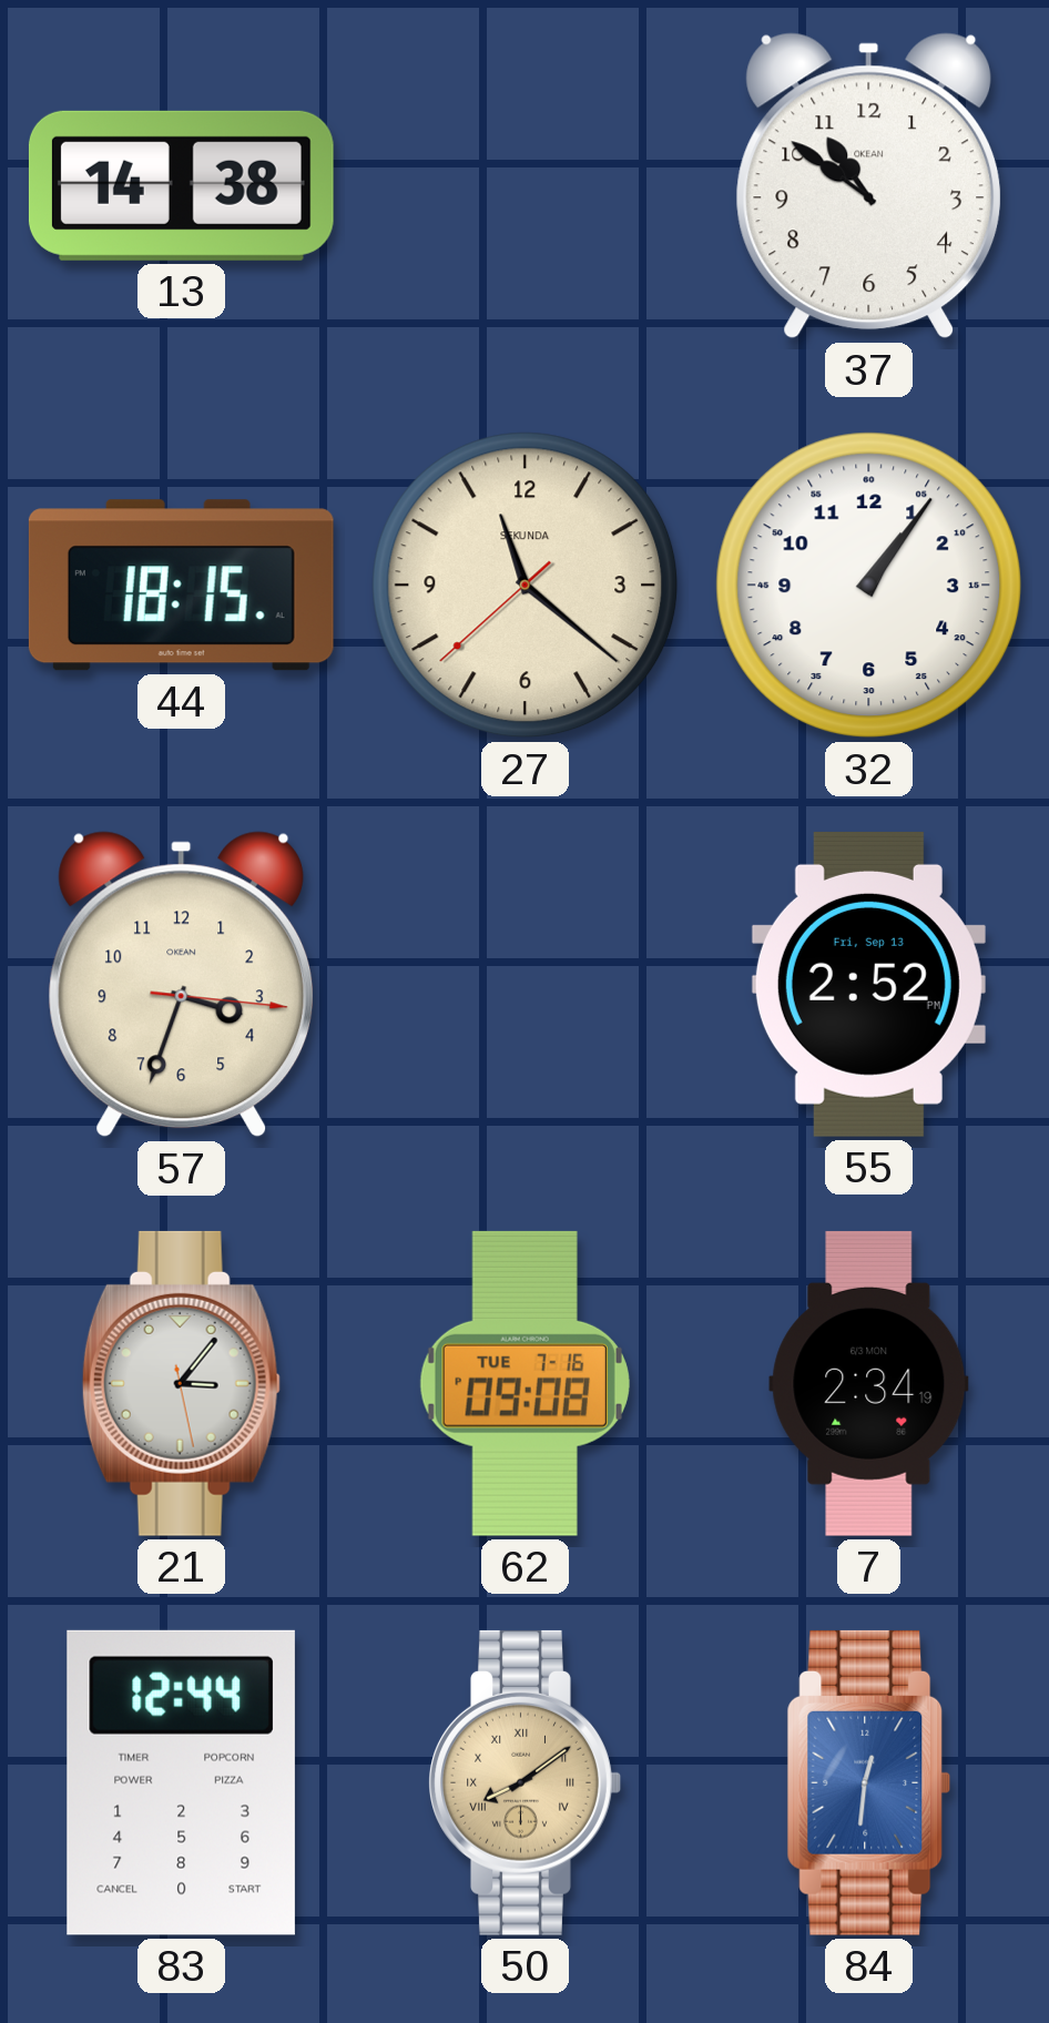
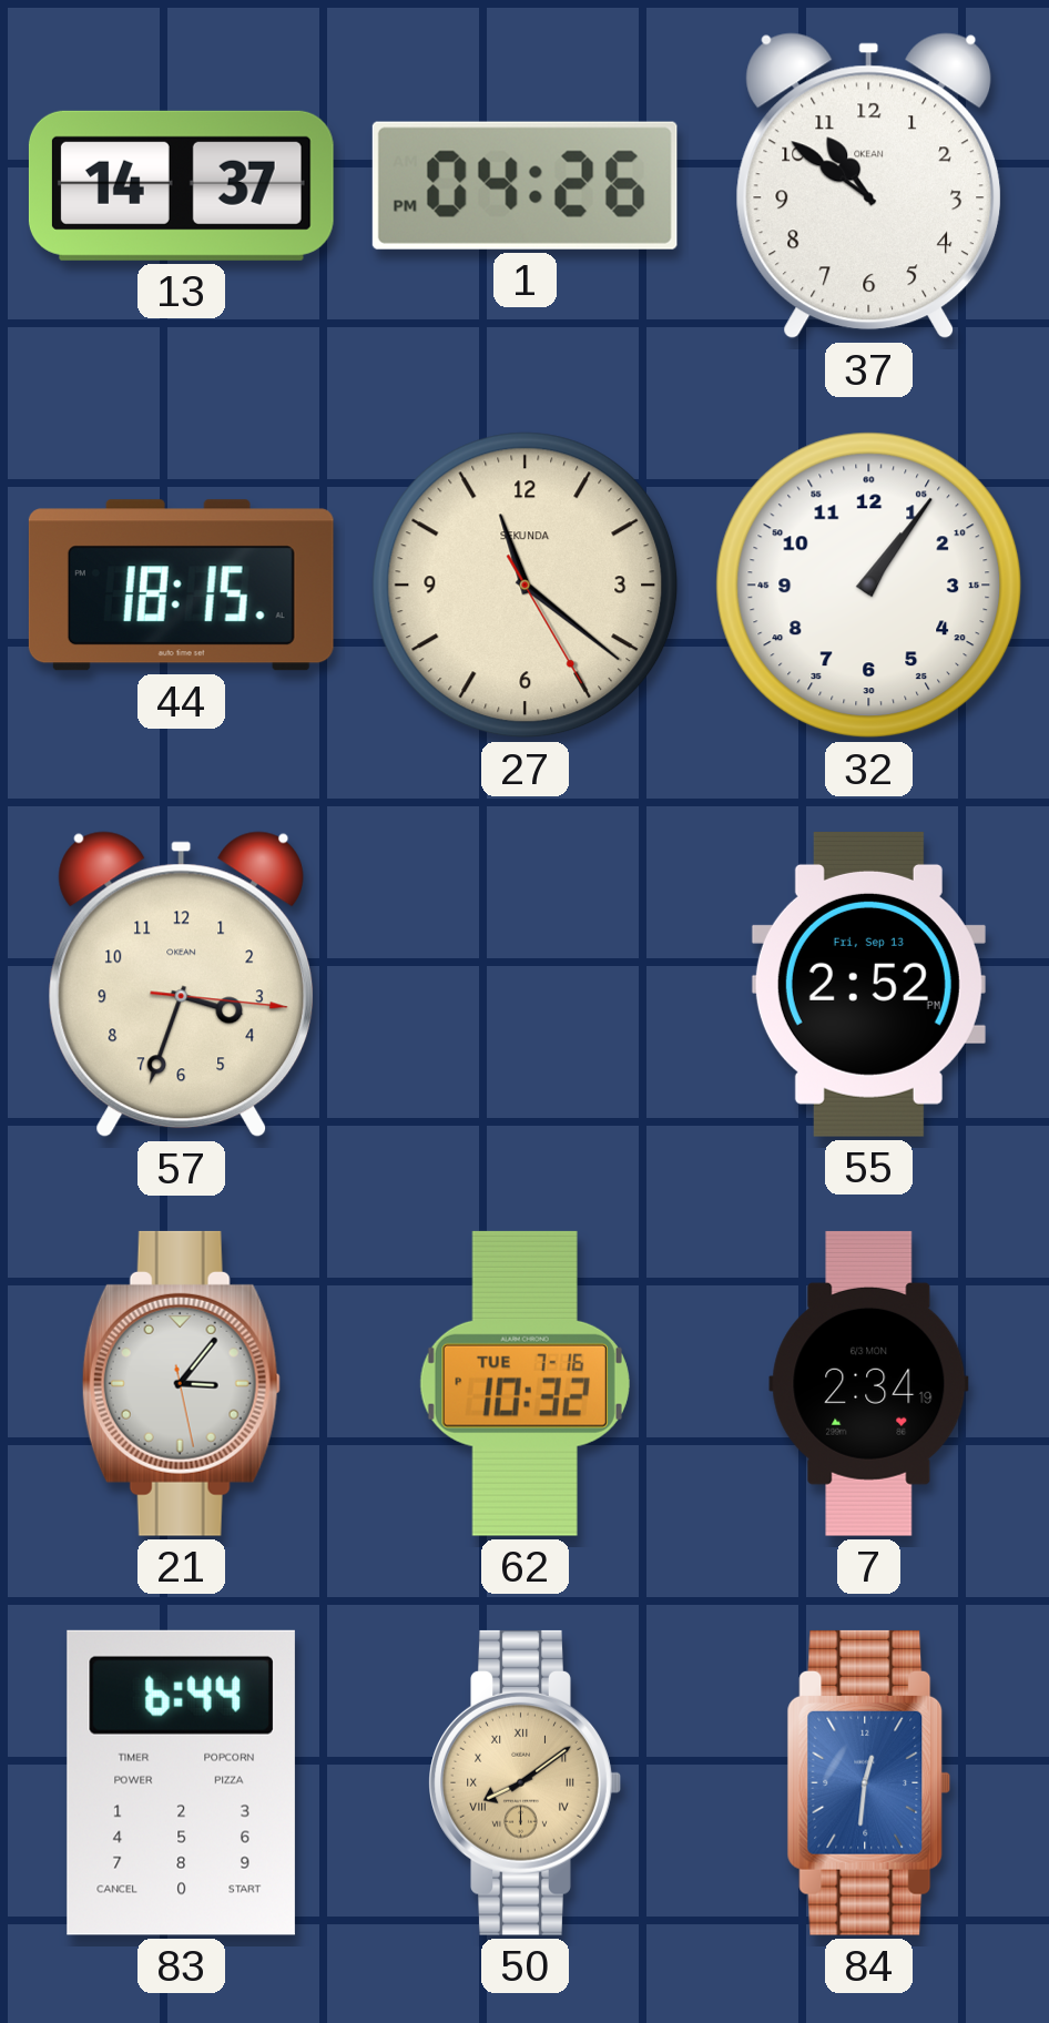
13: 14:38 -> 14:37
1: none -> 04:26
27: 11:21:38 -> 11:21:25
62: 09:08 -> 10:32
83: 12:44 -> 6:44
